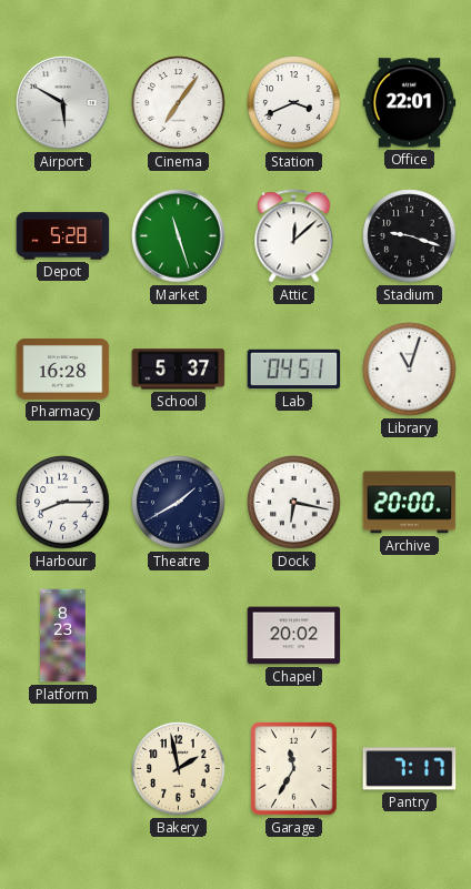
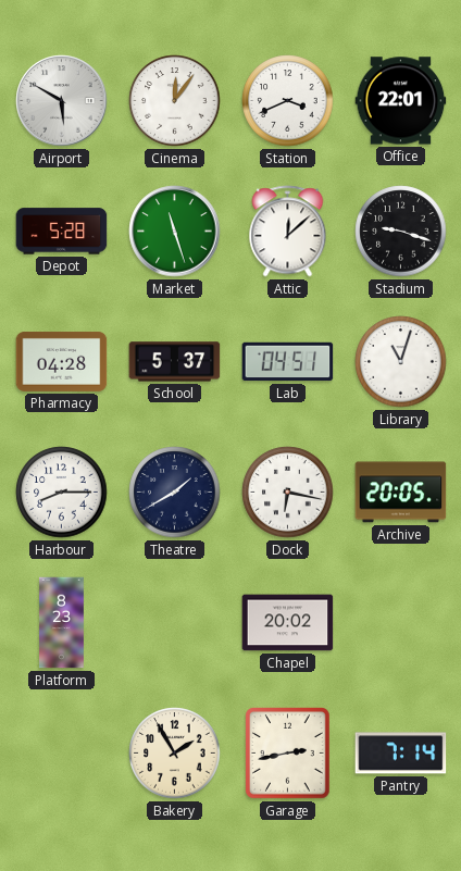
Cinema: 7:06 -> 12:06
Pharmacy: 16:28 -> 04:28
Archive: 20:00 -> 20:05
Bakery: 1:58 -> 1:55
Garage: 11:35 -> 2:43
Pantry: 7:17 -> 7:14
